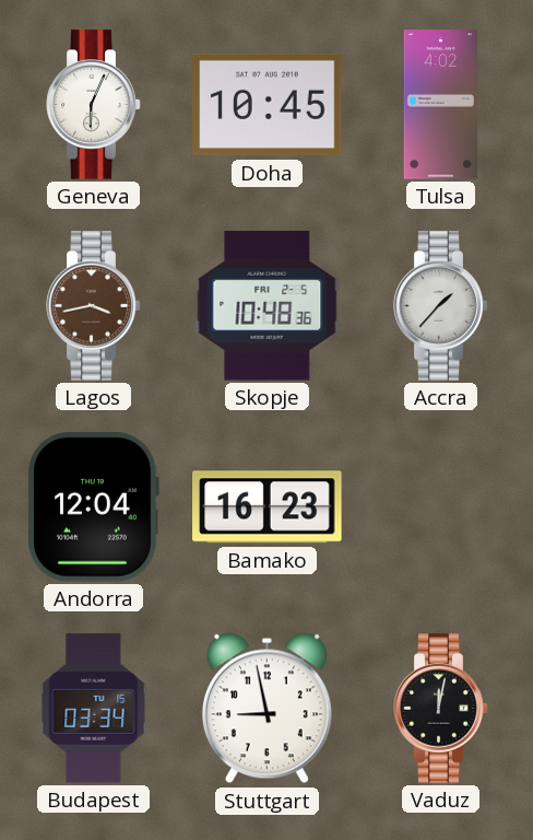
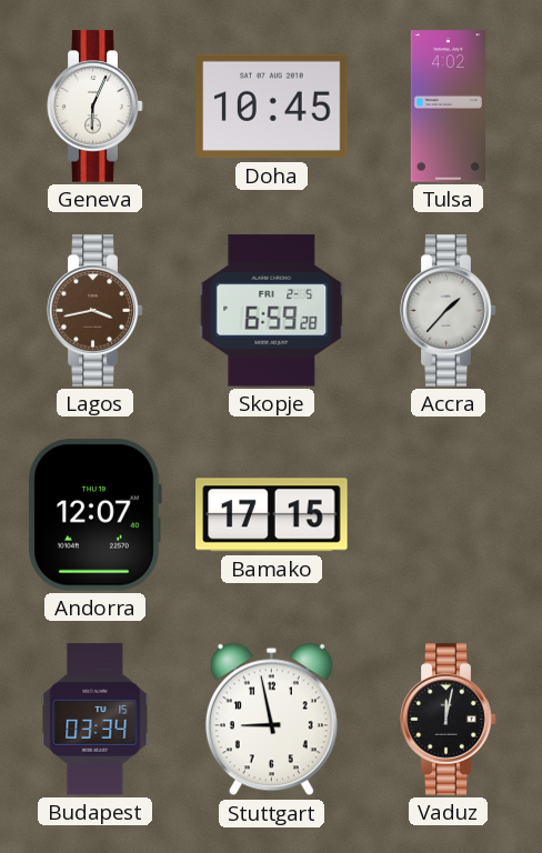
Skopje: 10:48 -> 6:59
Andorra: 12:04 -> 12:07
Bamako: 16:23 -> 17:15
